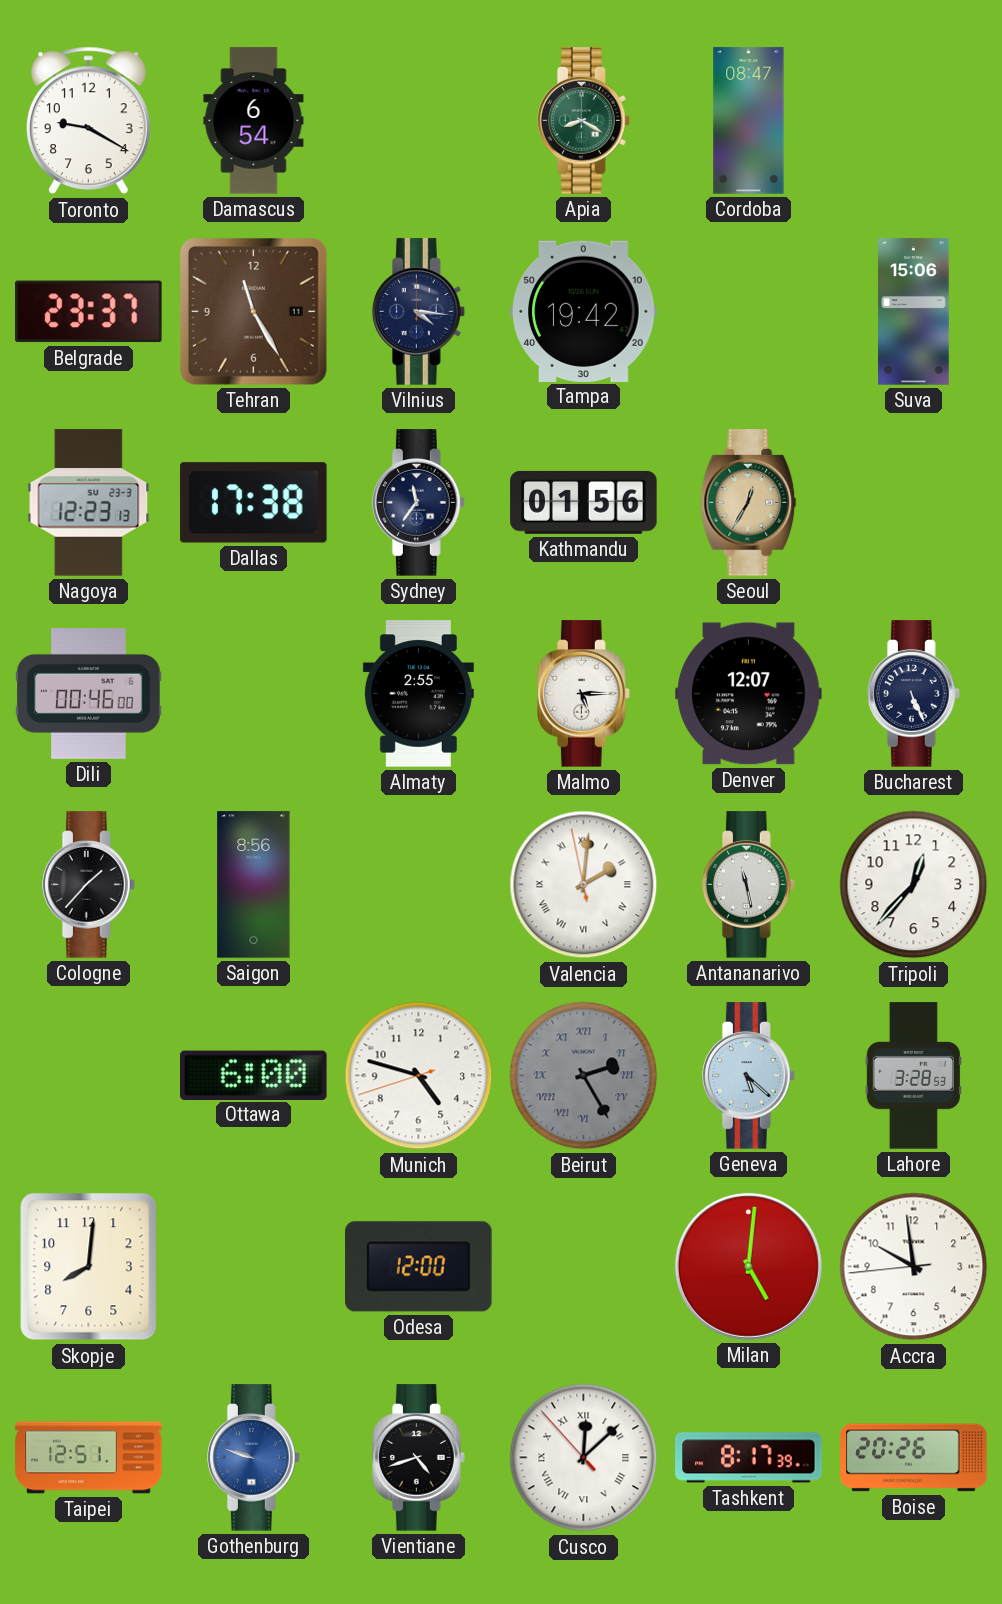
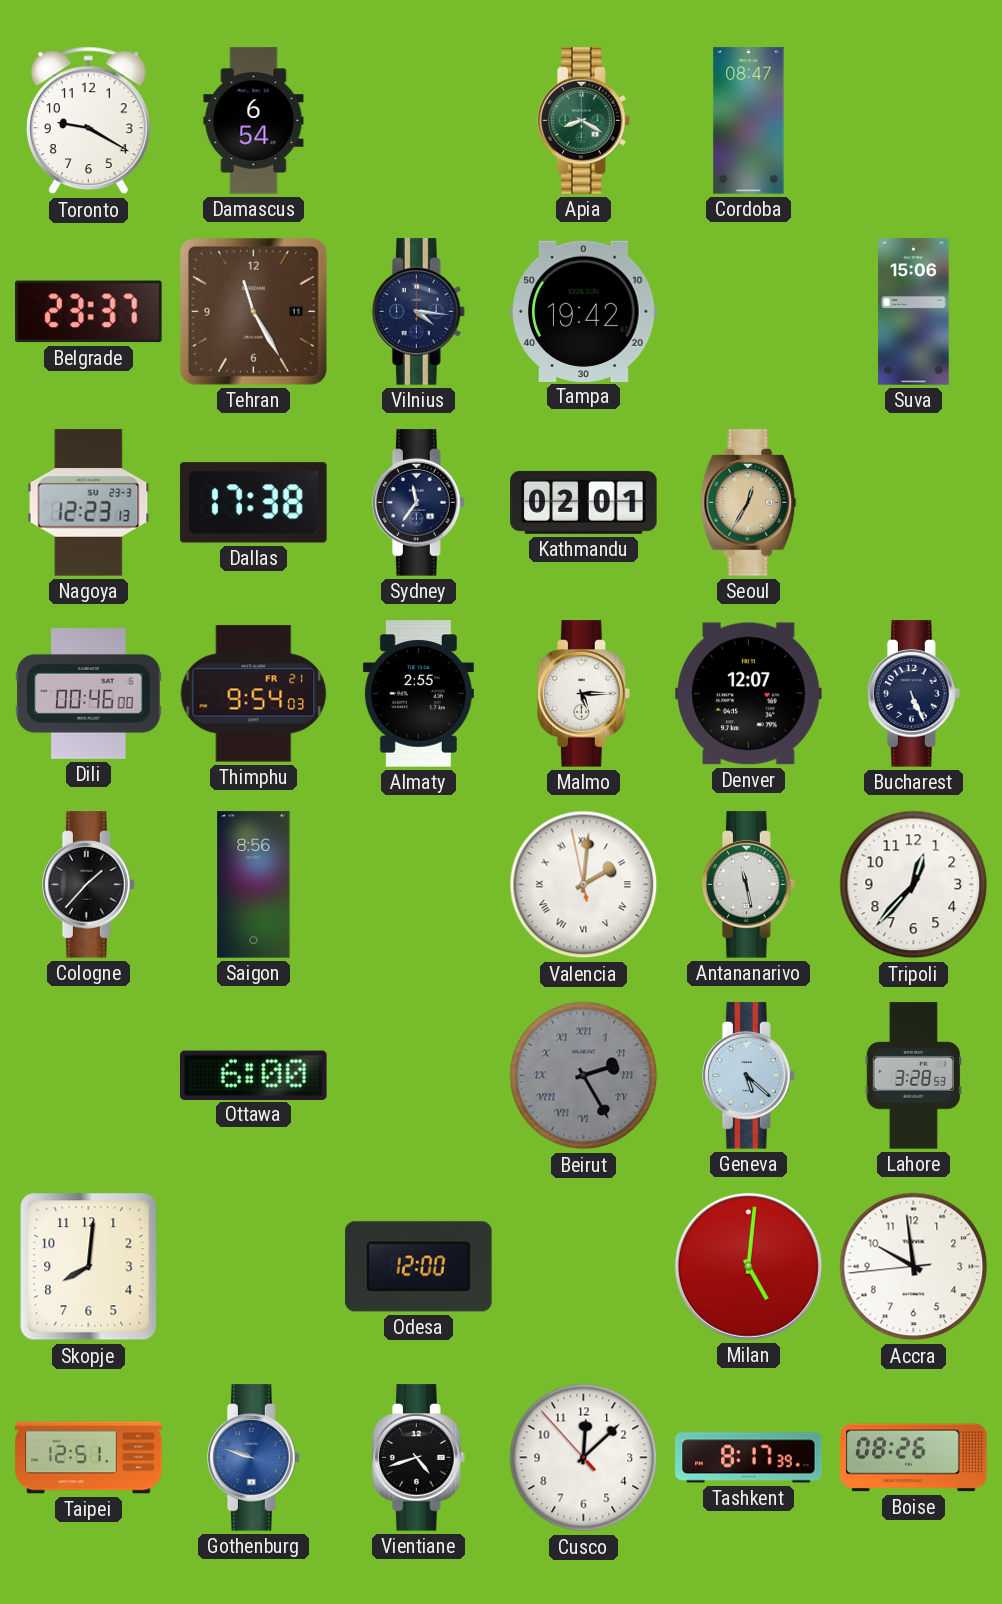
Kathmandu: 01:56 -> 02:01
Thimphu: none -> 9:54
Munich: 4:47 -> none
Cusco numerals: Roman -> Arabic
Boise: 20:26 -> 08:26
